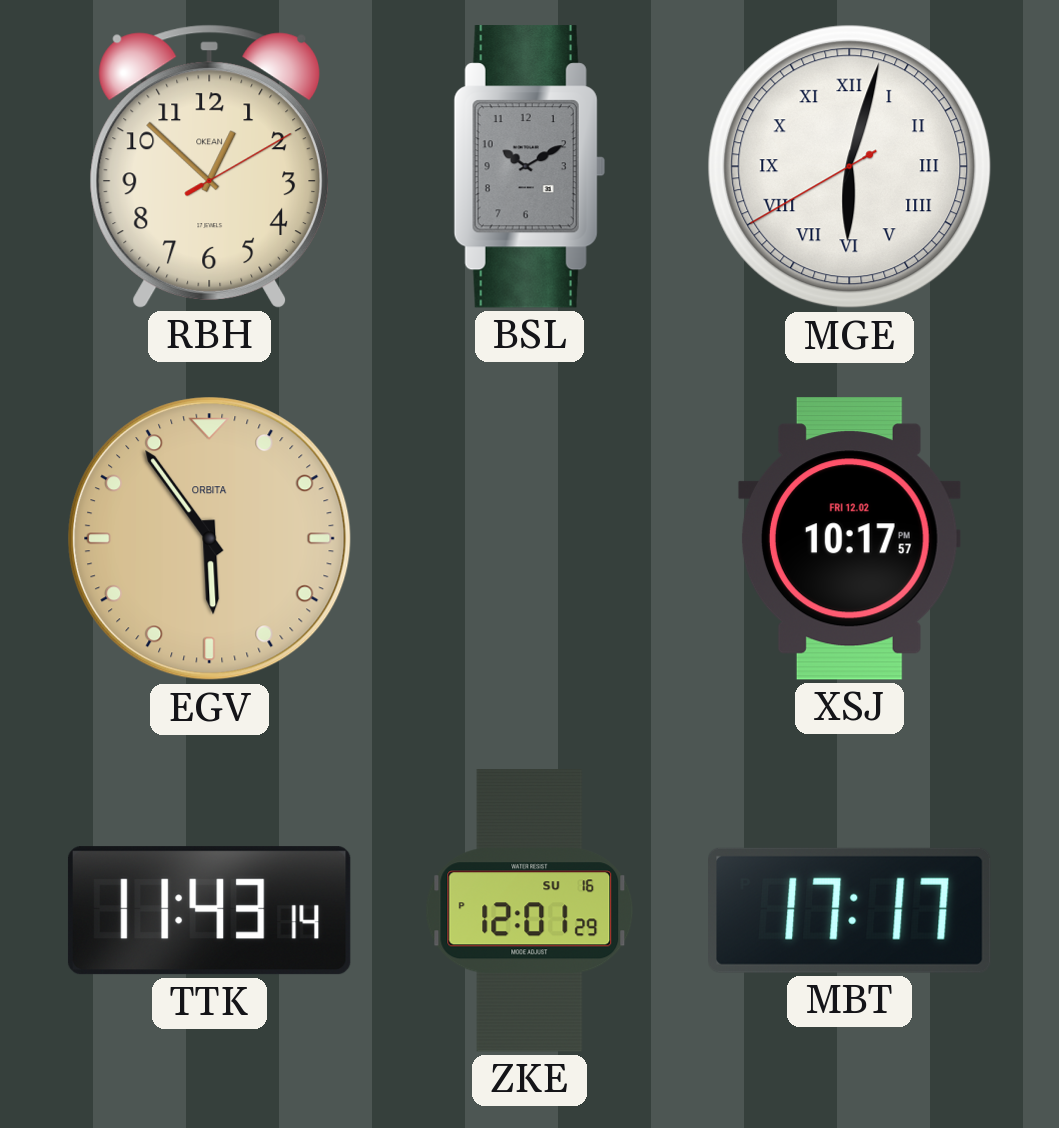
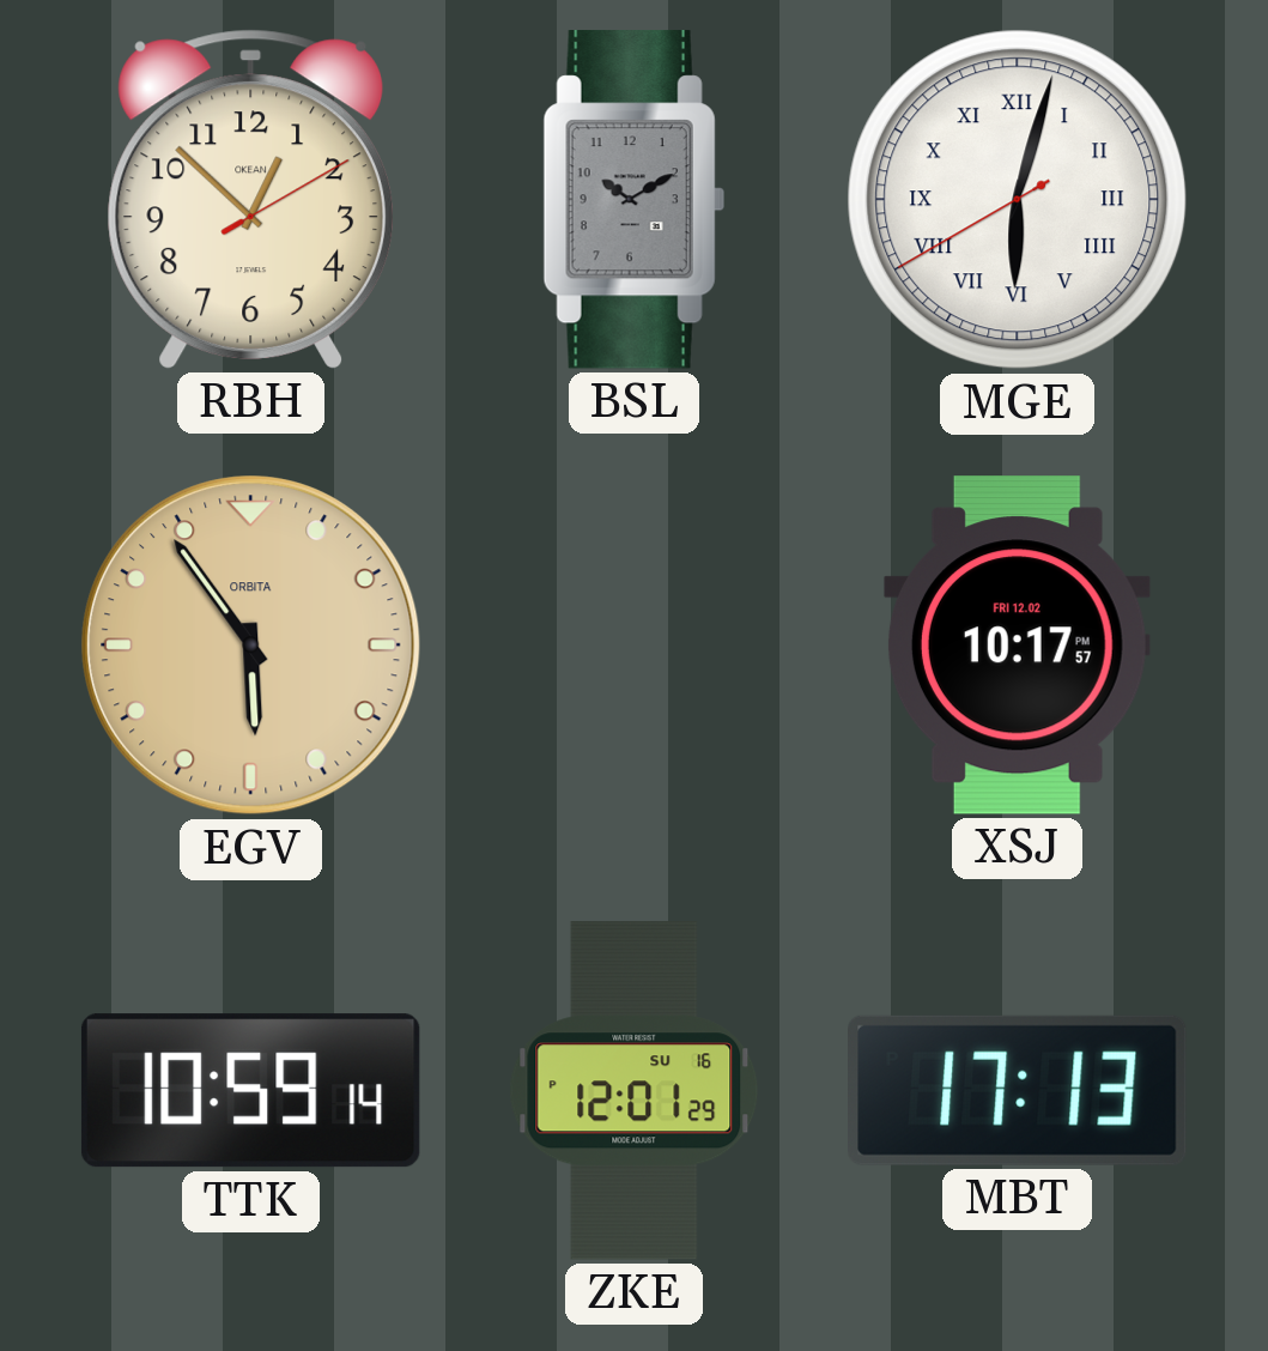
TTK: 11:43 -> 10:59
MBT: 17:17 -> 17:13
